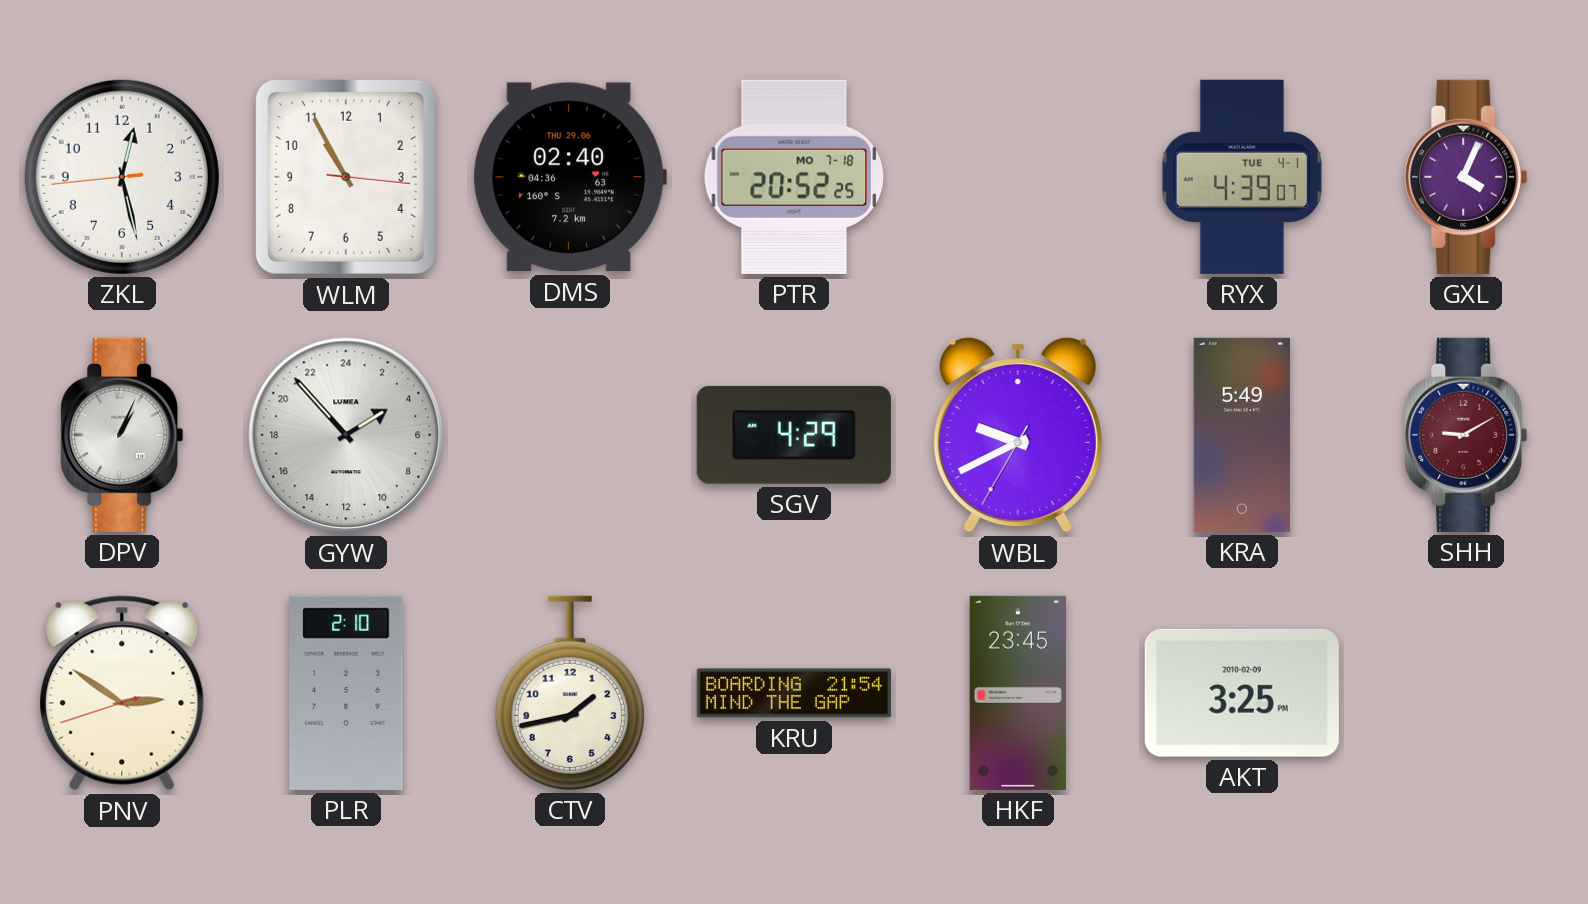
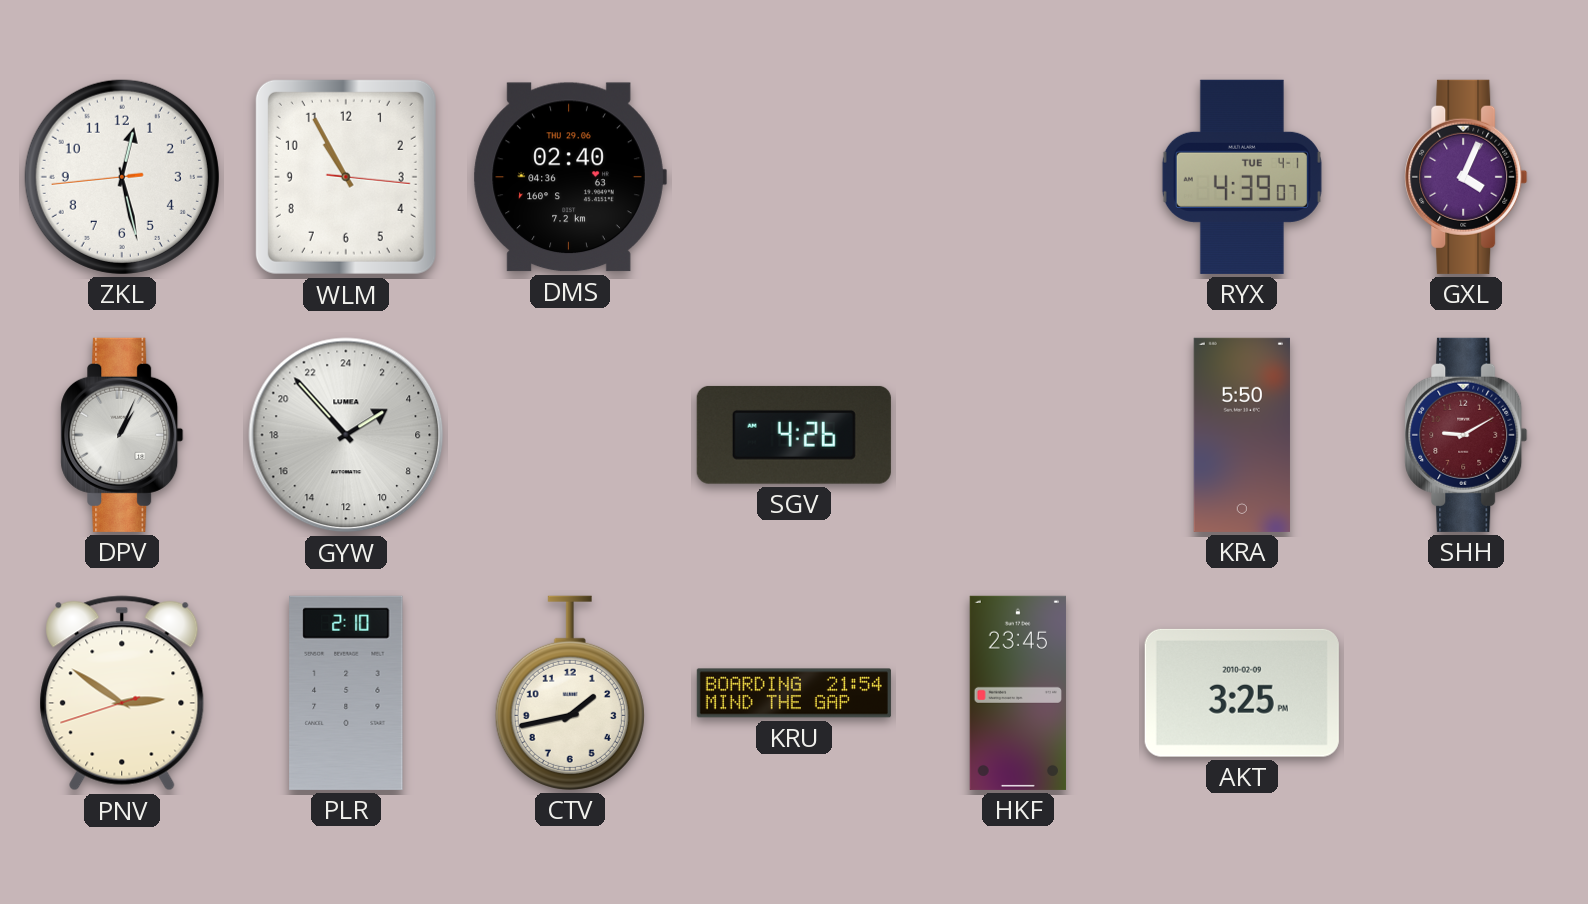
PTR: 20:52 -> none
SGV: 4:29 -> 4:26
WBL: 9:40 -> none
KRA: 5:49 -> 5:50
